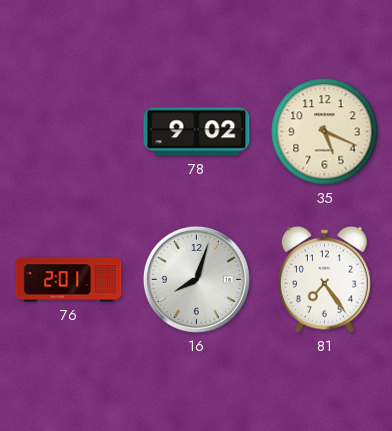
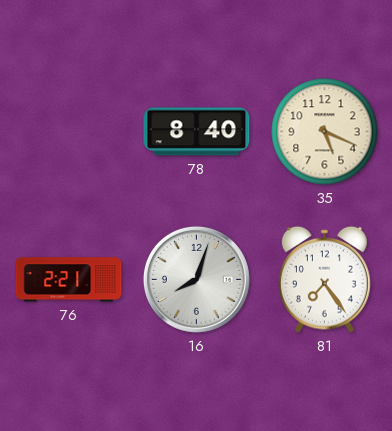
78: 9:02 -> 8:40
76: 2:01 -> 2:21
